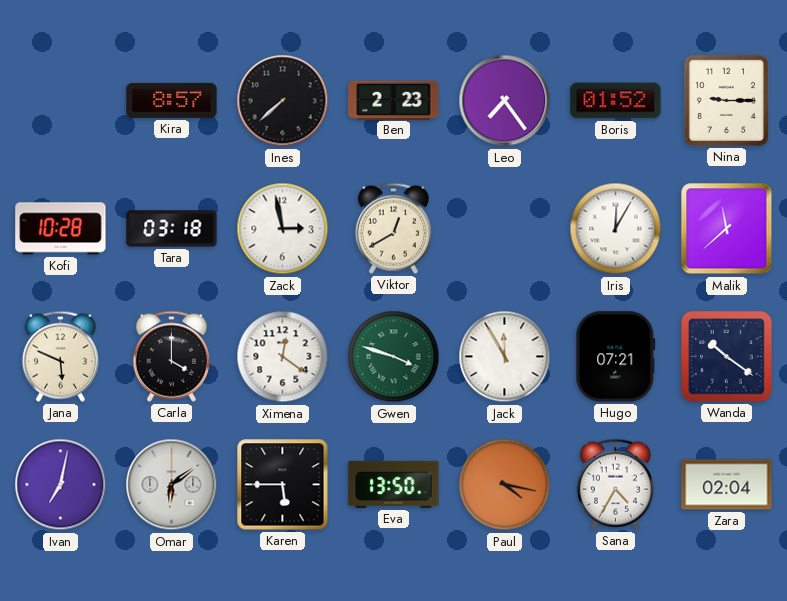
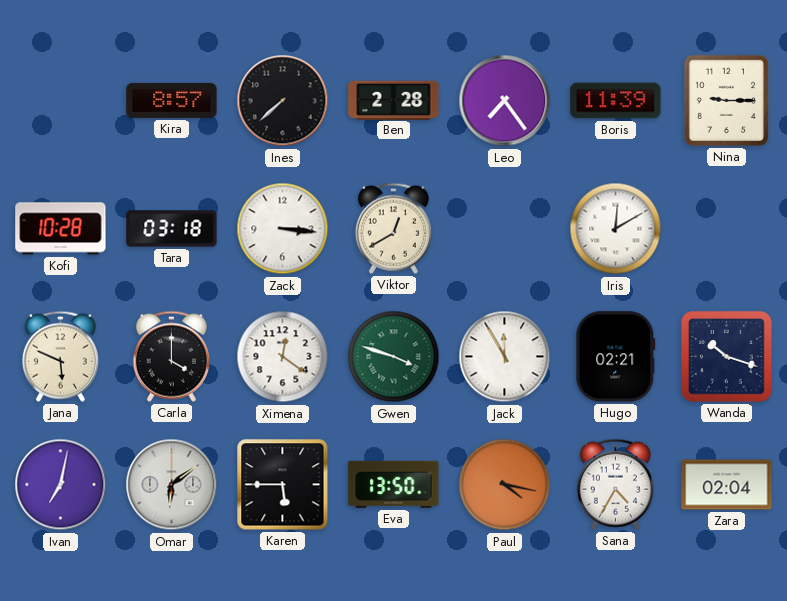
Ben: 2:23 -> 2:28
Boris: 01:52 -> 11:39
Zack: 2:58 -> 3:16
Iris: 12:05 -> 12:10
Malik: 11:38 -> none
Hugo: 07:21 -> 02:21
Wanda: 10:21 -> 10:18
